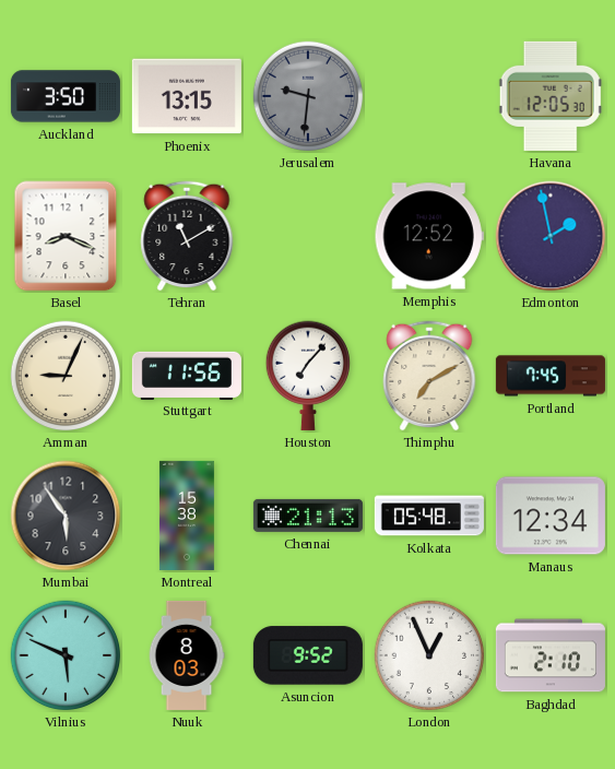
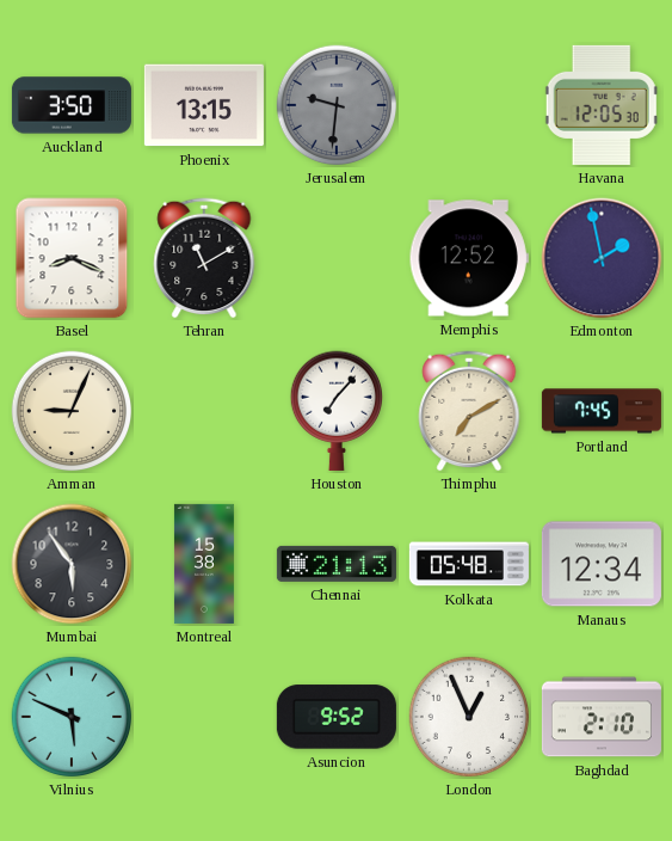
Stuttgart: 11:56 -> none
Nuuk: 8:03 -> none
